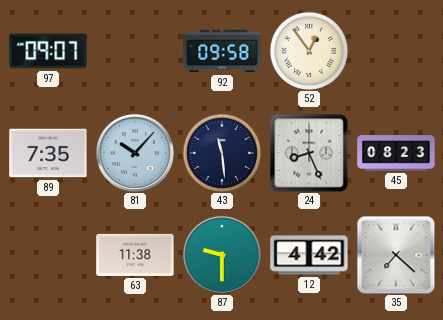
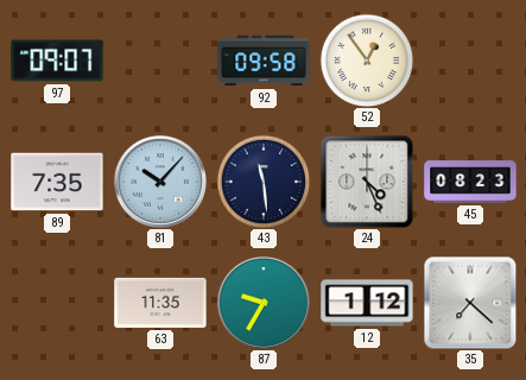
24: 8:26 -> 4:26
63: 11:38 -> 11:35
87: 9:30 -> 9:35
12: 4:42 -> 1:12
